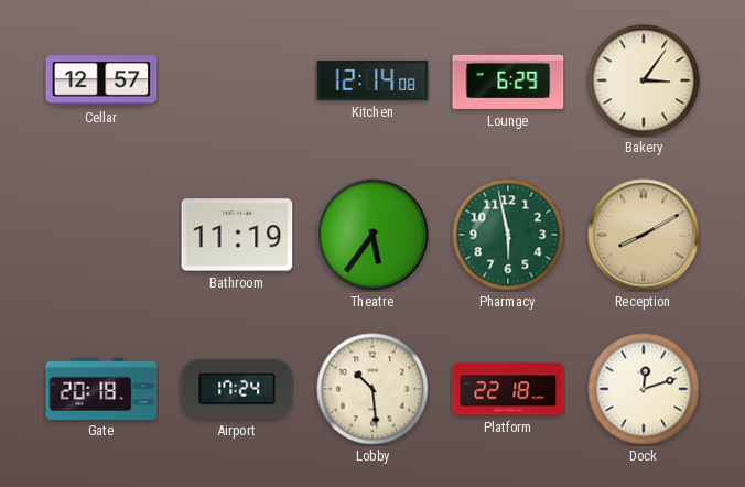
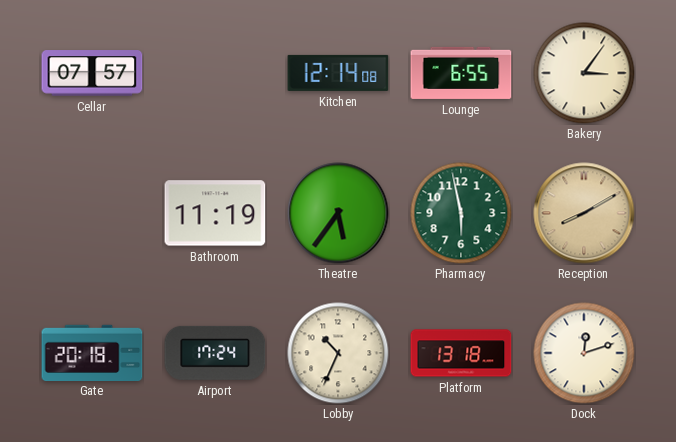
Cellar: 12:57 -> 07:57
Lounge: 6:29 -> 6:55
Lobby: 10:29 -> 10:34
Platform: 22:18 -> 13:18
